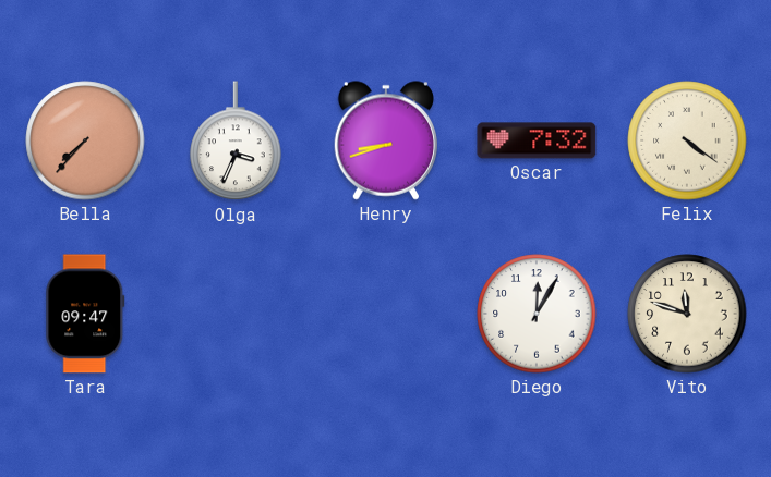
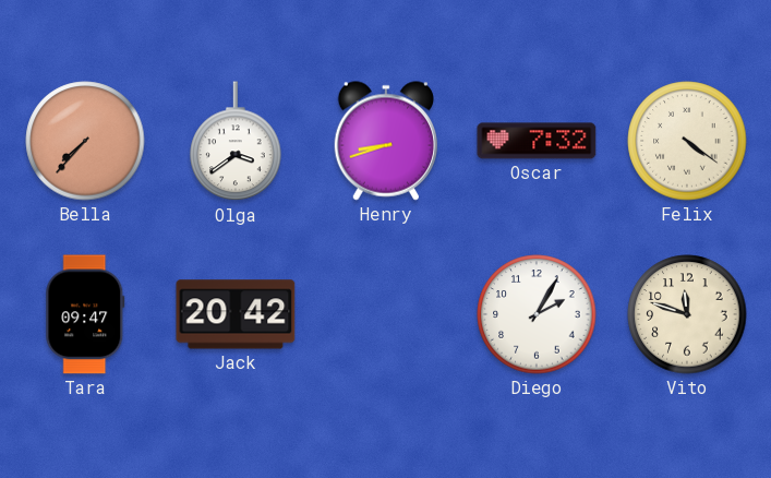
Olga: 3:34 -> 3:39
Jack: none -> 20:42
Diego: 12:05 -> 2:05
